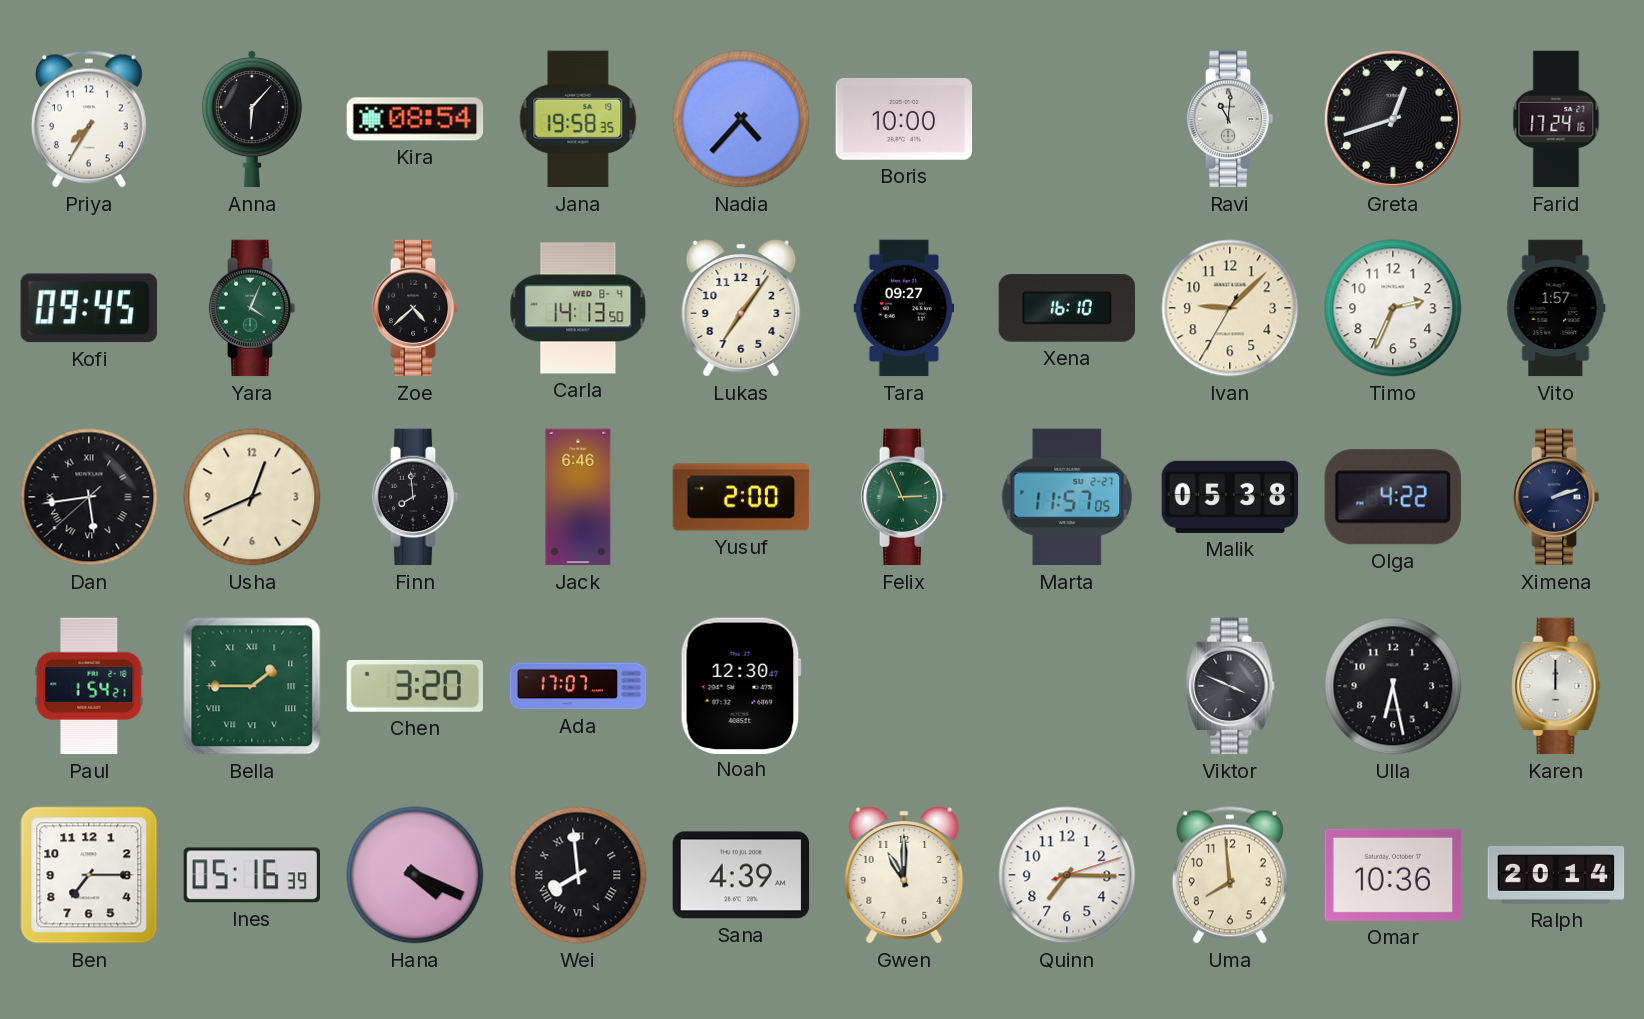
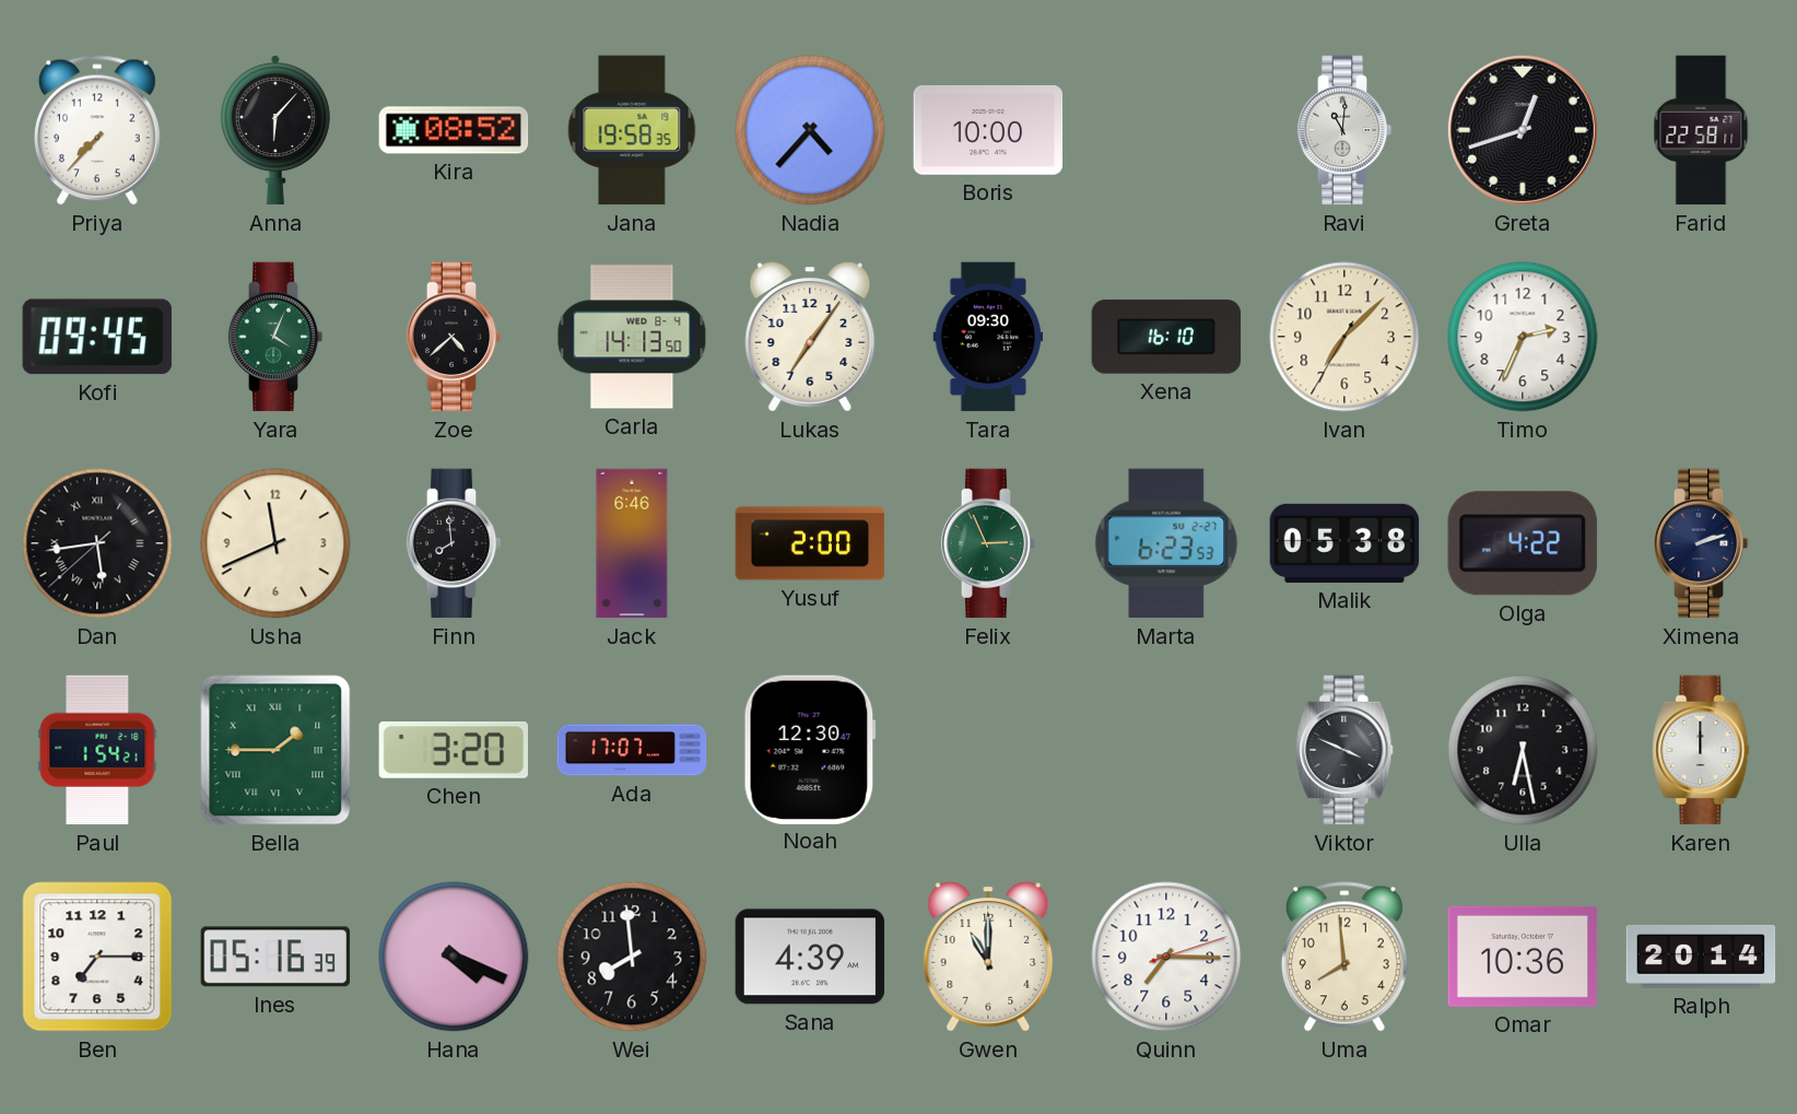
Priya: 7:35 -> 7:37
Kira: 08:54 -> 08:52
Farid: 17:24 -> 22:58
Tara: 09:27 -> 09:30
Ivan: 9:07 -> 7:07
Vito: 1:57 -> none
Usha: 12:41 -> 11:41
Marta: 11:57 -> 6:23
Wei numerals: Roman -> Arabic
